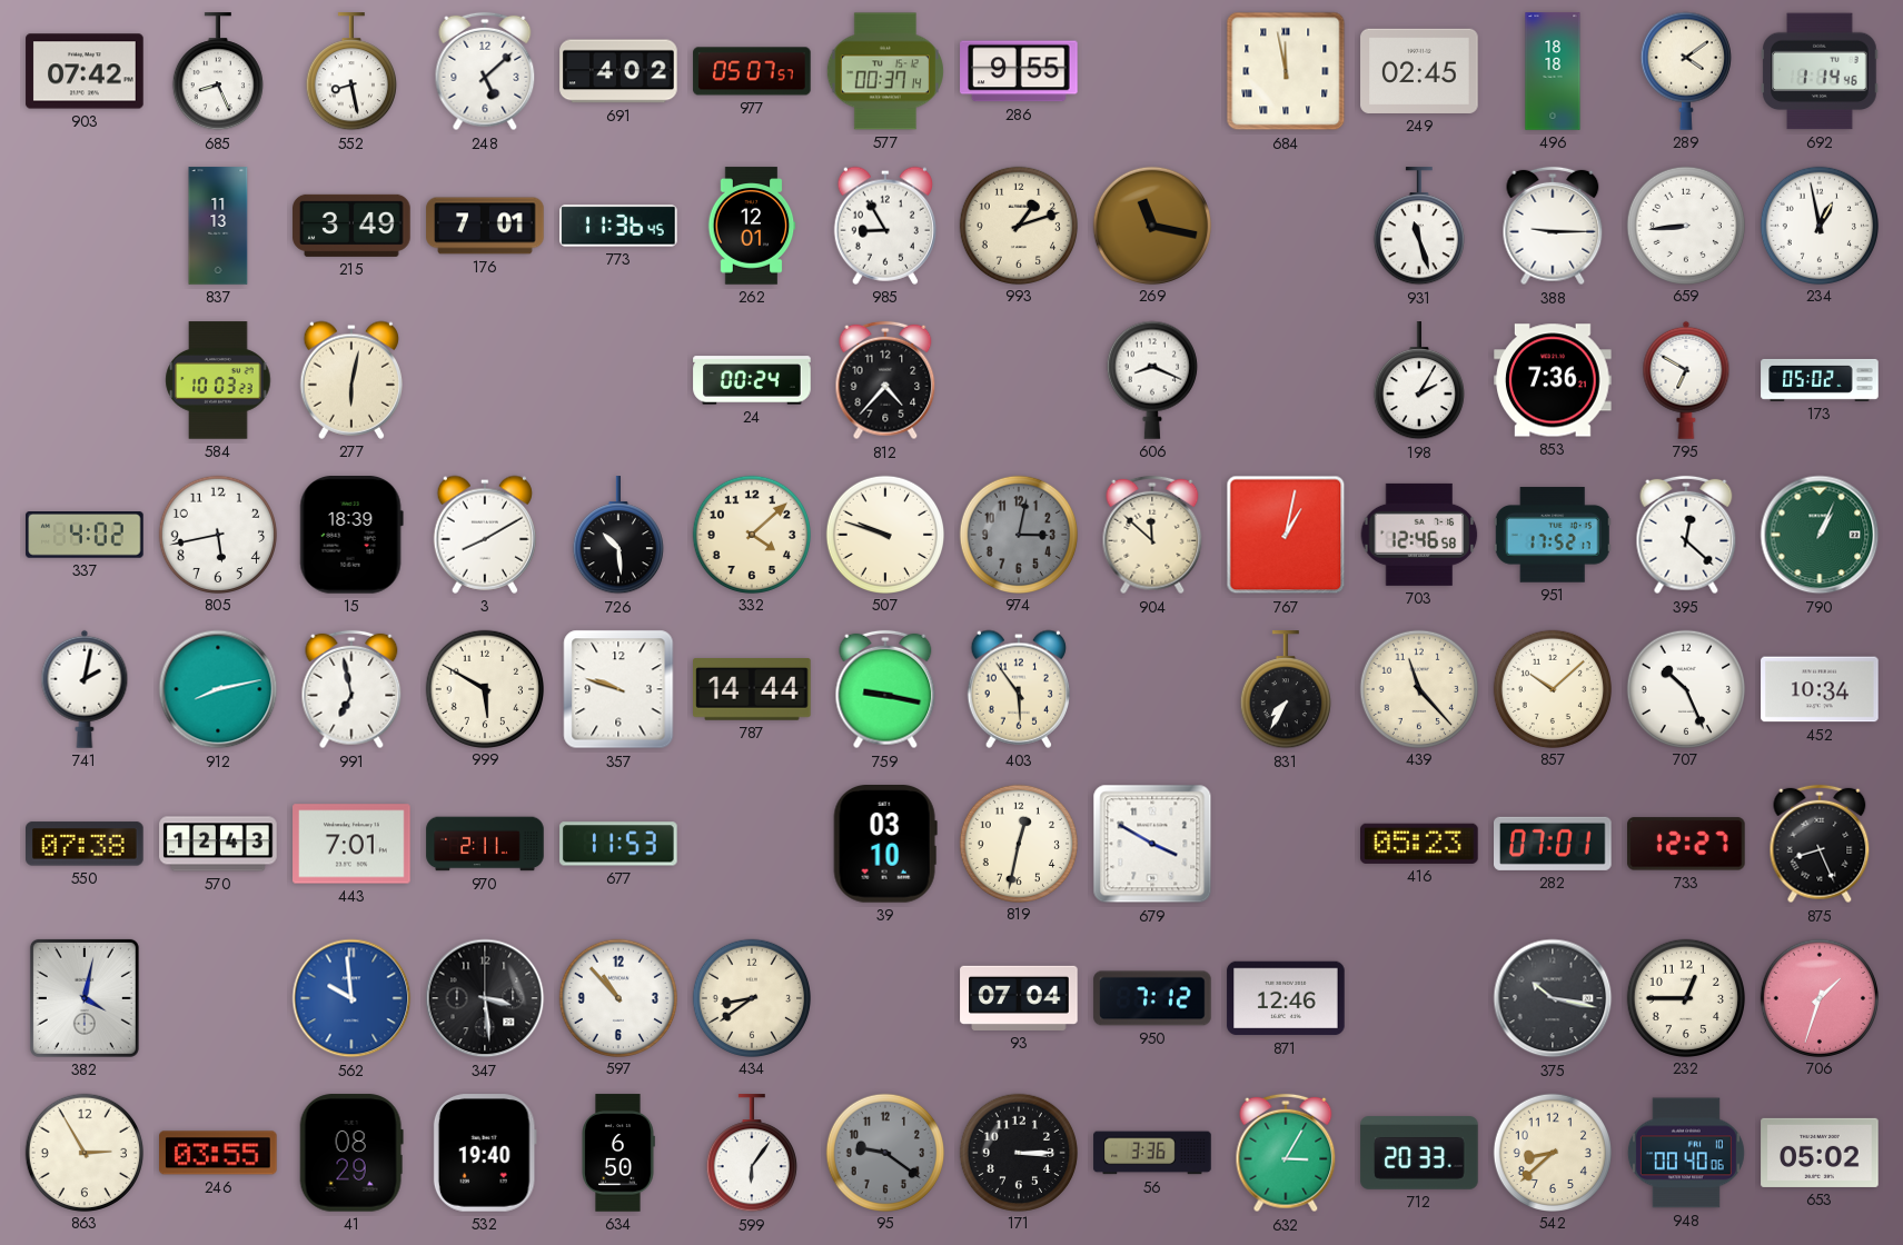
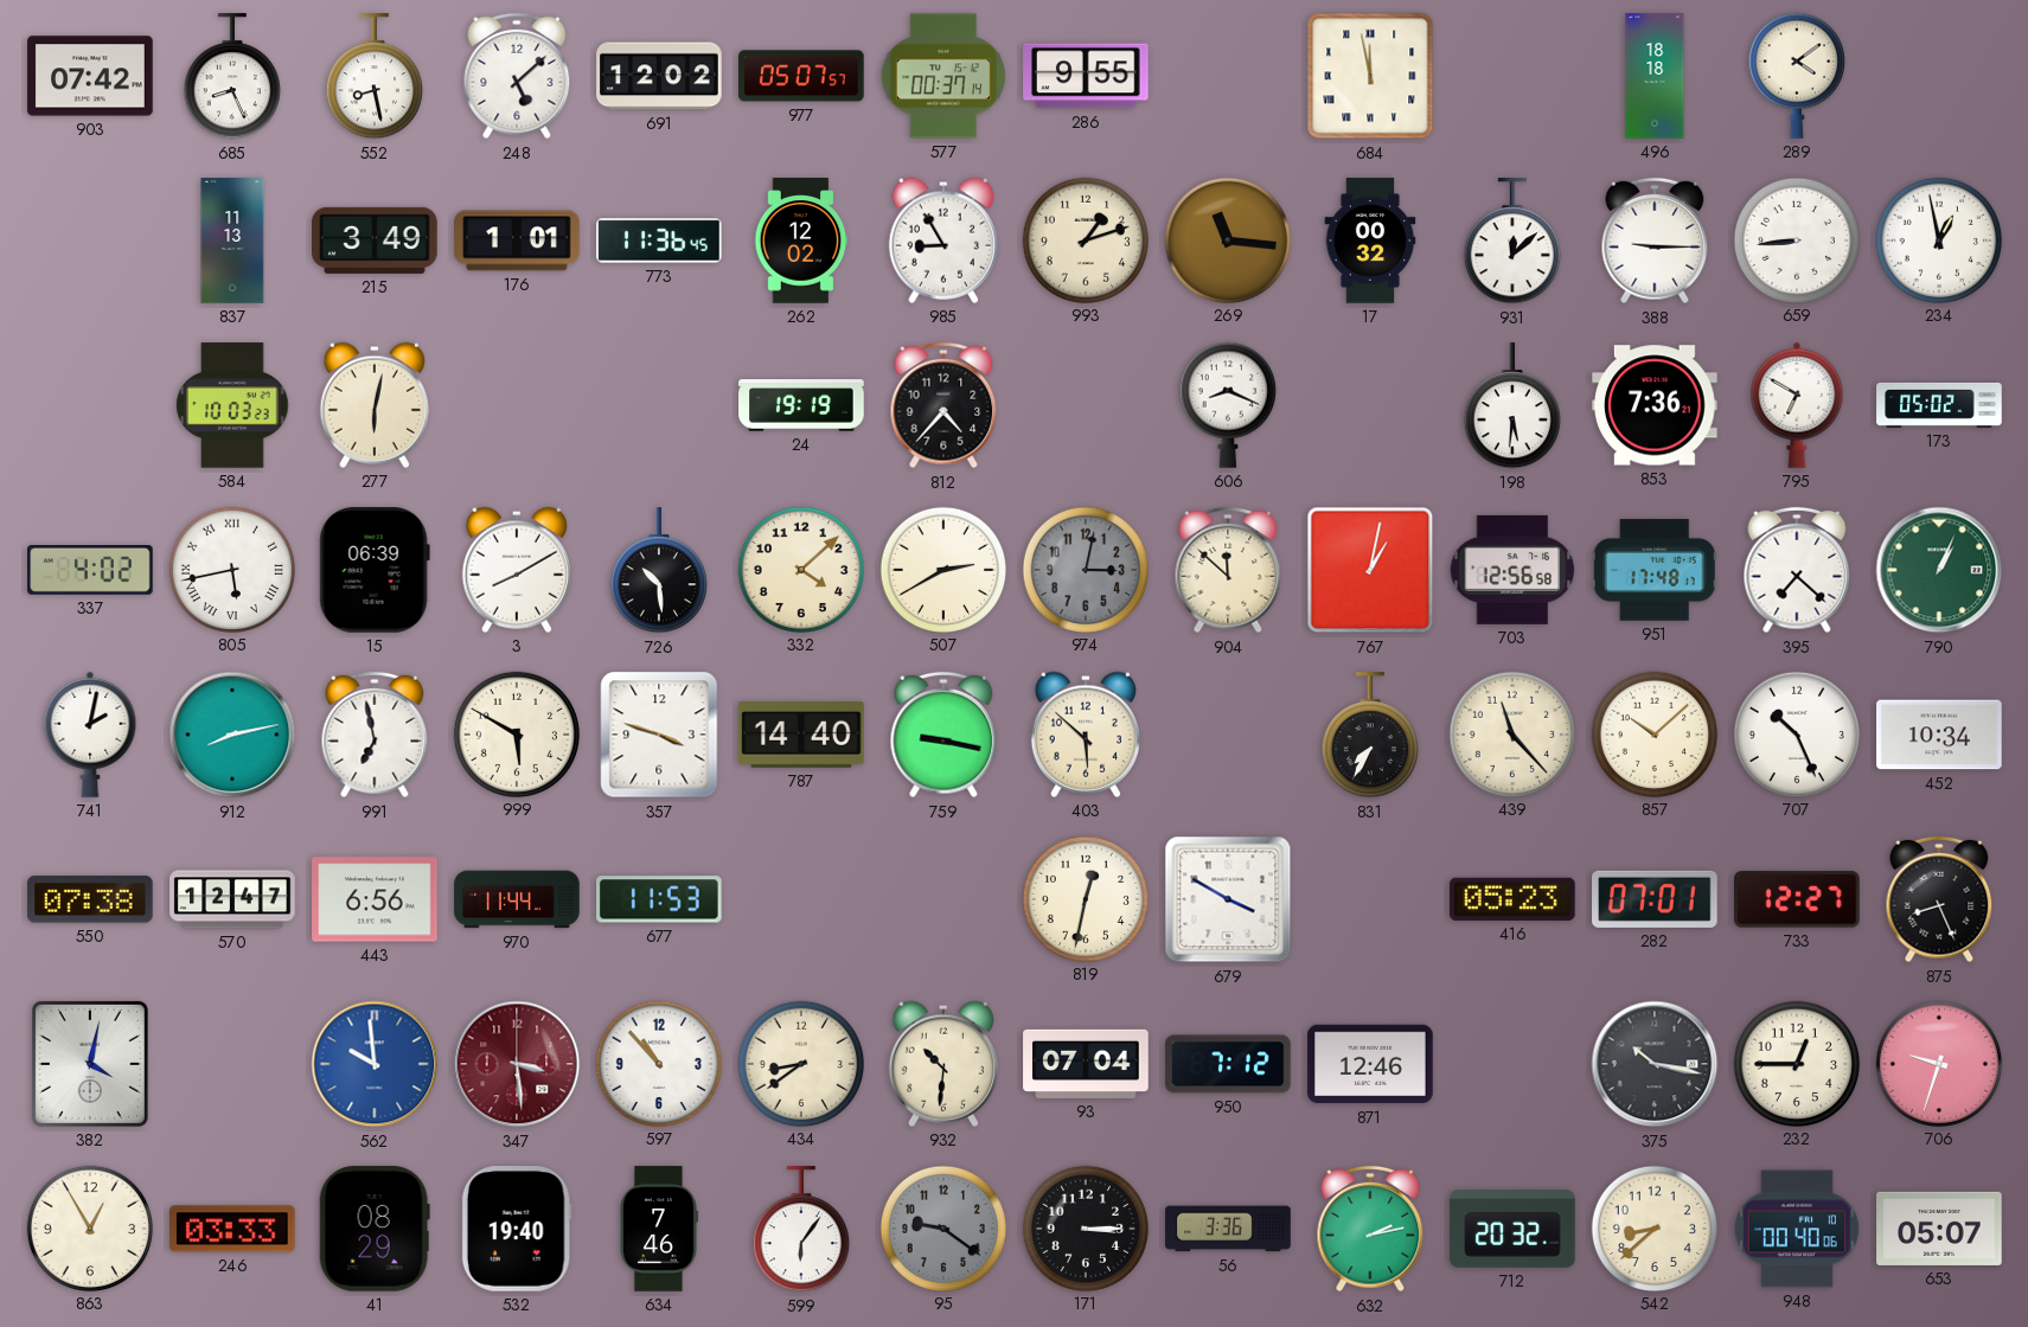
691: 4:02 -> 12:02
249: 02:45 -> none
692: 1:14 -> none
176: 7:01 -> 1:01
262: 12:01 -> 12:02
269: 11:17 -> 11:16
17: none -> 00:32
931: 11:27 -> 12:08
24: 00:24 -> 19:19
198: 2:05 -> 5:31
805 numerals: Arabic -> Roman
15: 18:39 -> 06:39
507: 9:48 -> 2:40
703: 12:46 -> 12:56
951: 17:52 -> 17:48
395: 12:22 -> 7:22
357: 9:48 -> 3:48
787: 14:44 -> 14:40
403: 5:54 -> 5:52
570: 12:43 -> 12:47
443: 7:01 -> 6:56
970: 2:11 -> 11:44
39: 03:10 -> none
347 dial: black -> burgundy
932: none -> 10:31
706: 1:33 -> 9:33
863: 2:55 -> 12:55
246: 03:55 -> 03:33
634: 6:50 -> 7:46
632: 3:05 -> 2:13
712: 20:33 -> 20:32
653: 05:02 -> 05:07
